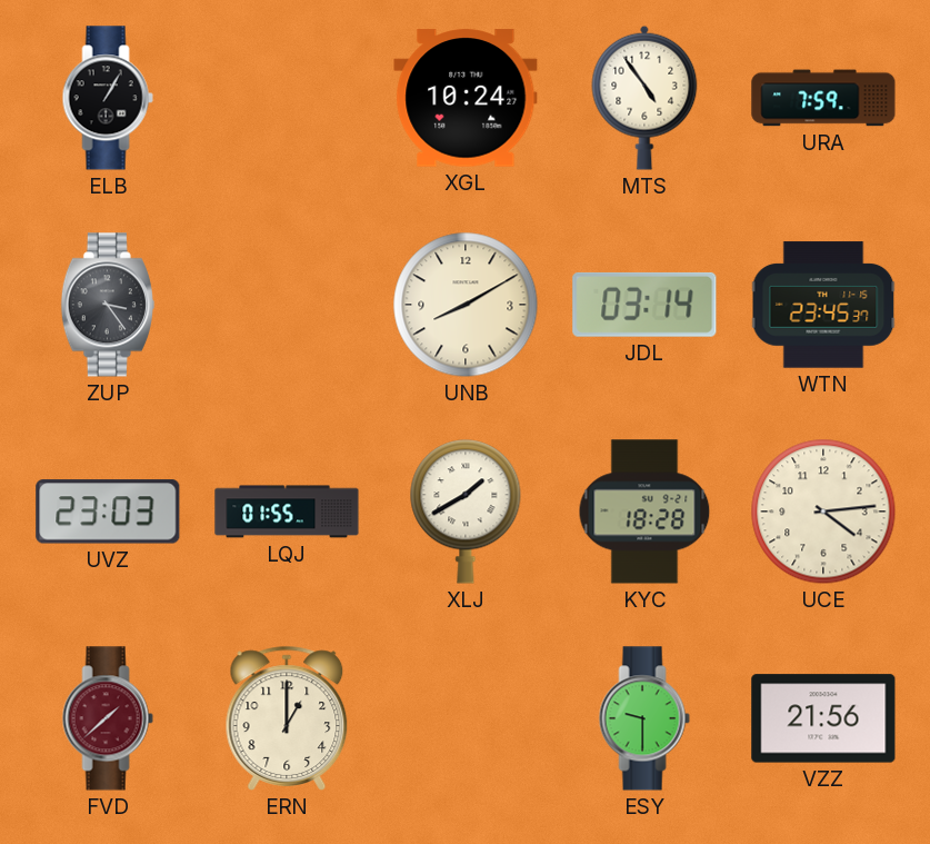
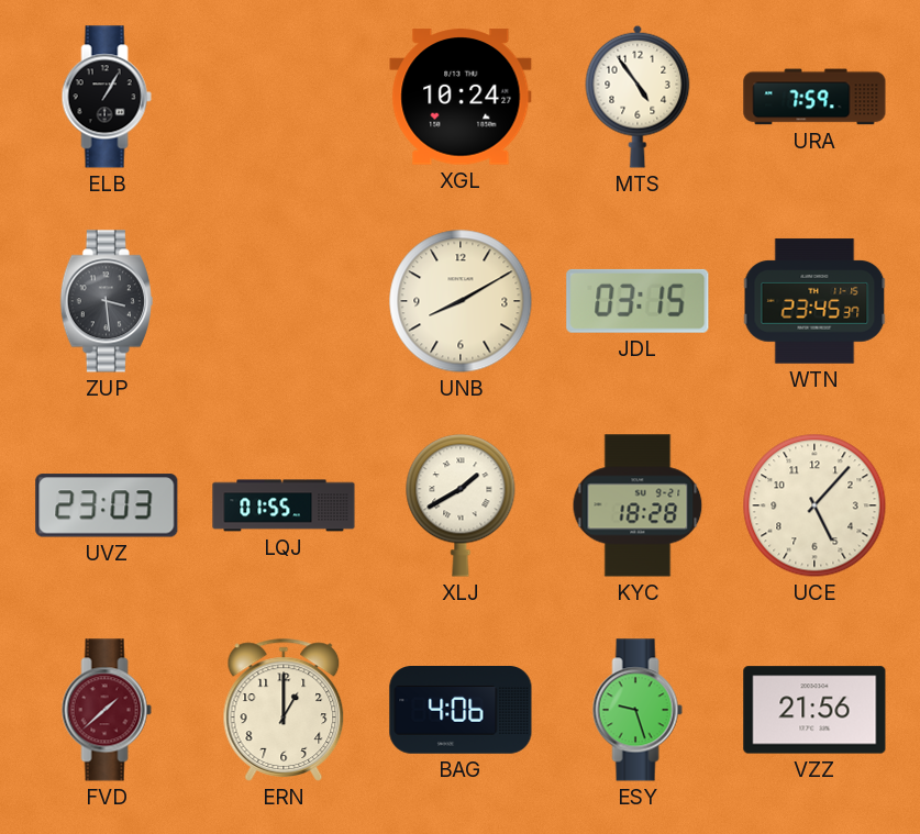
ZUP: 3:24 -> 3:29
JDL: 03:14 -> 03:15
UCE: 4:14 -> 5:07
BAG: none -> 4:06
ESY: 9:30 -> 9:27
